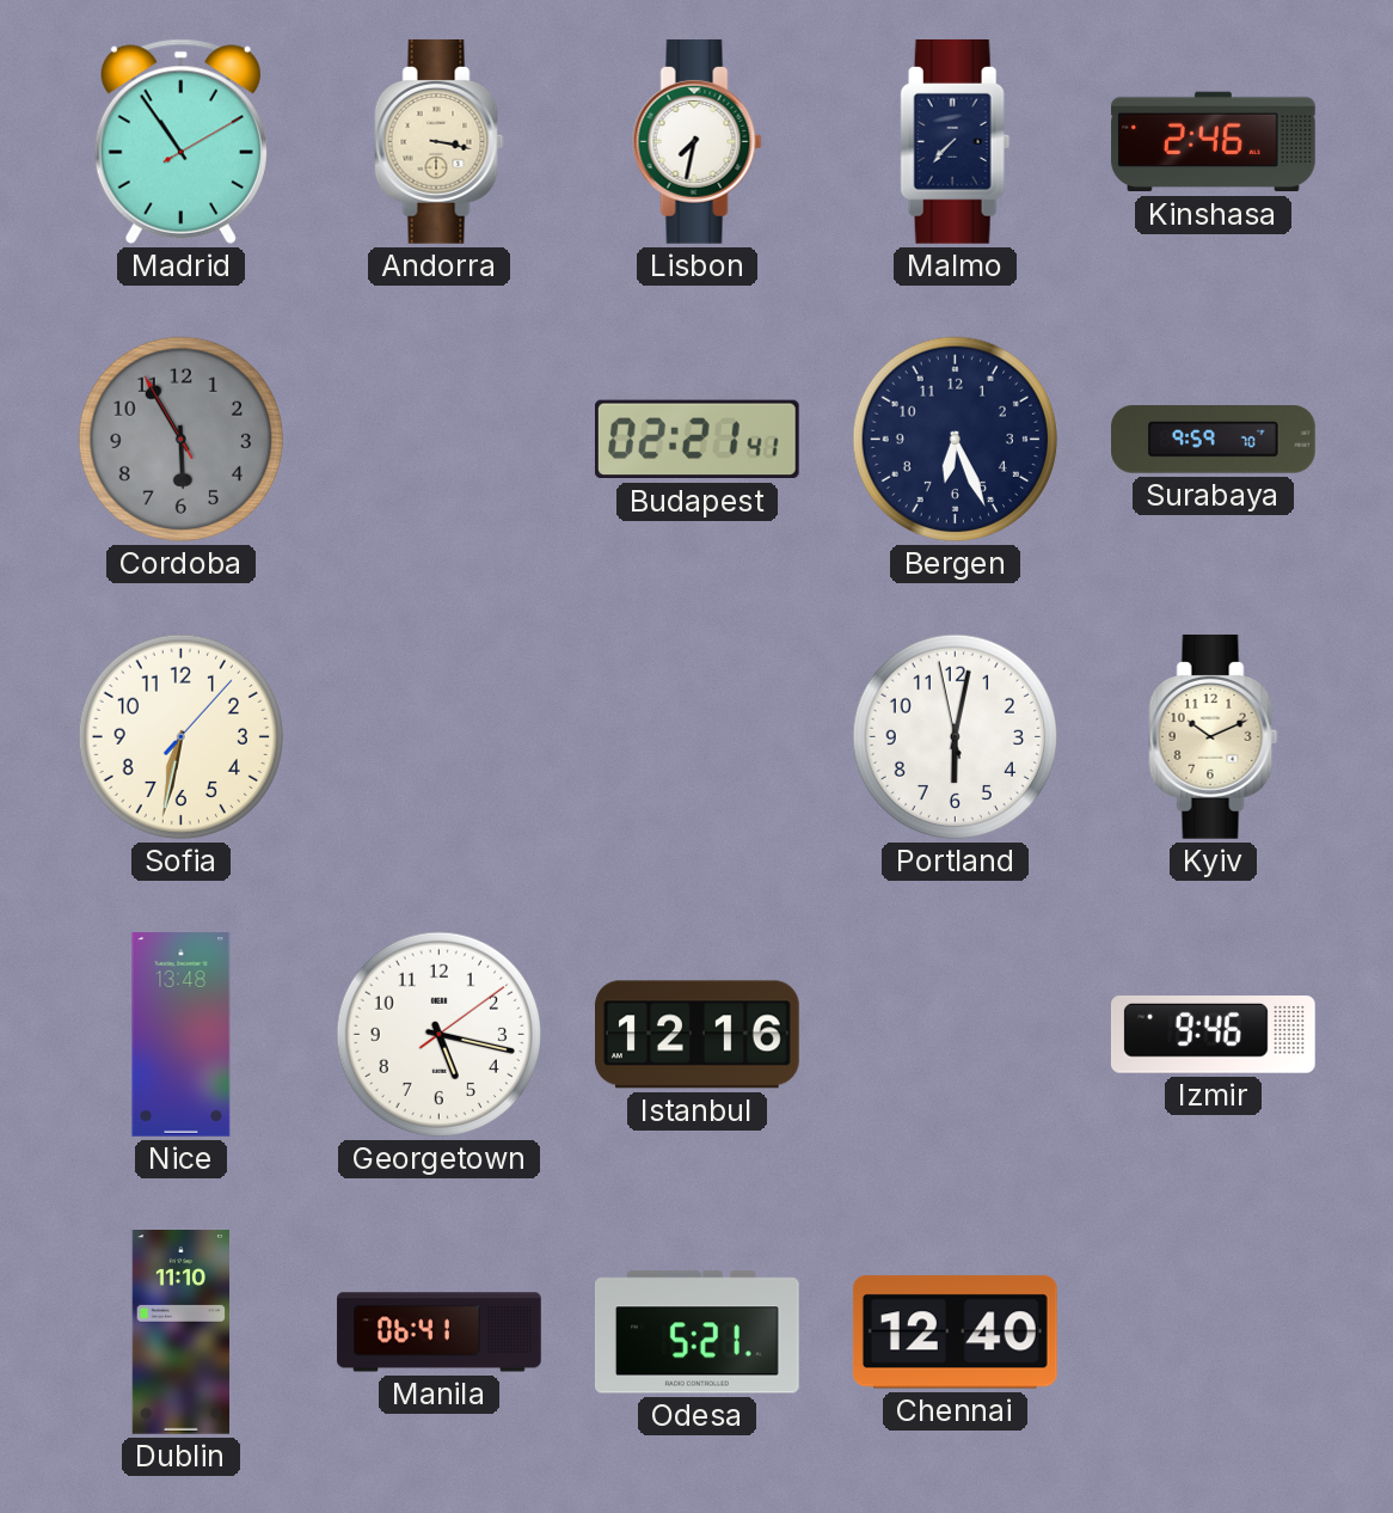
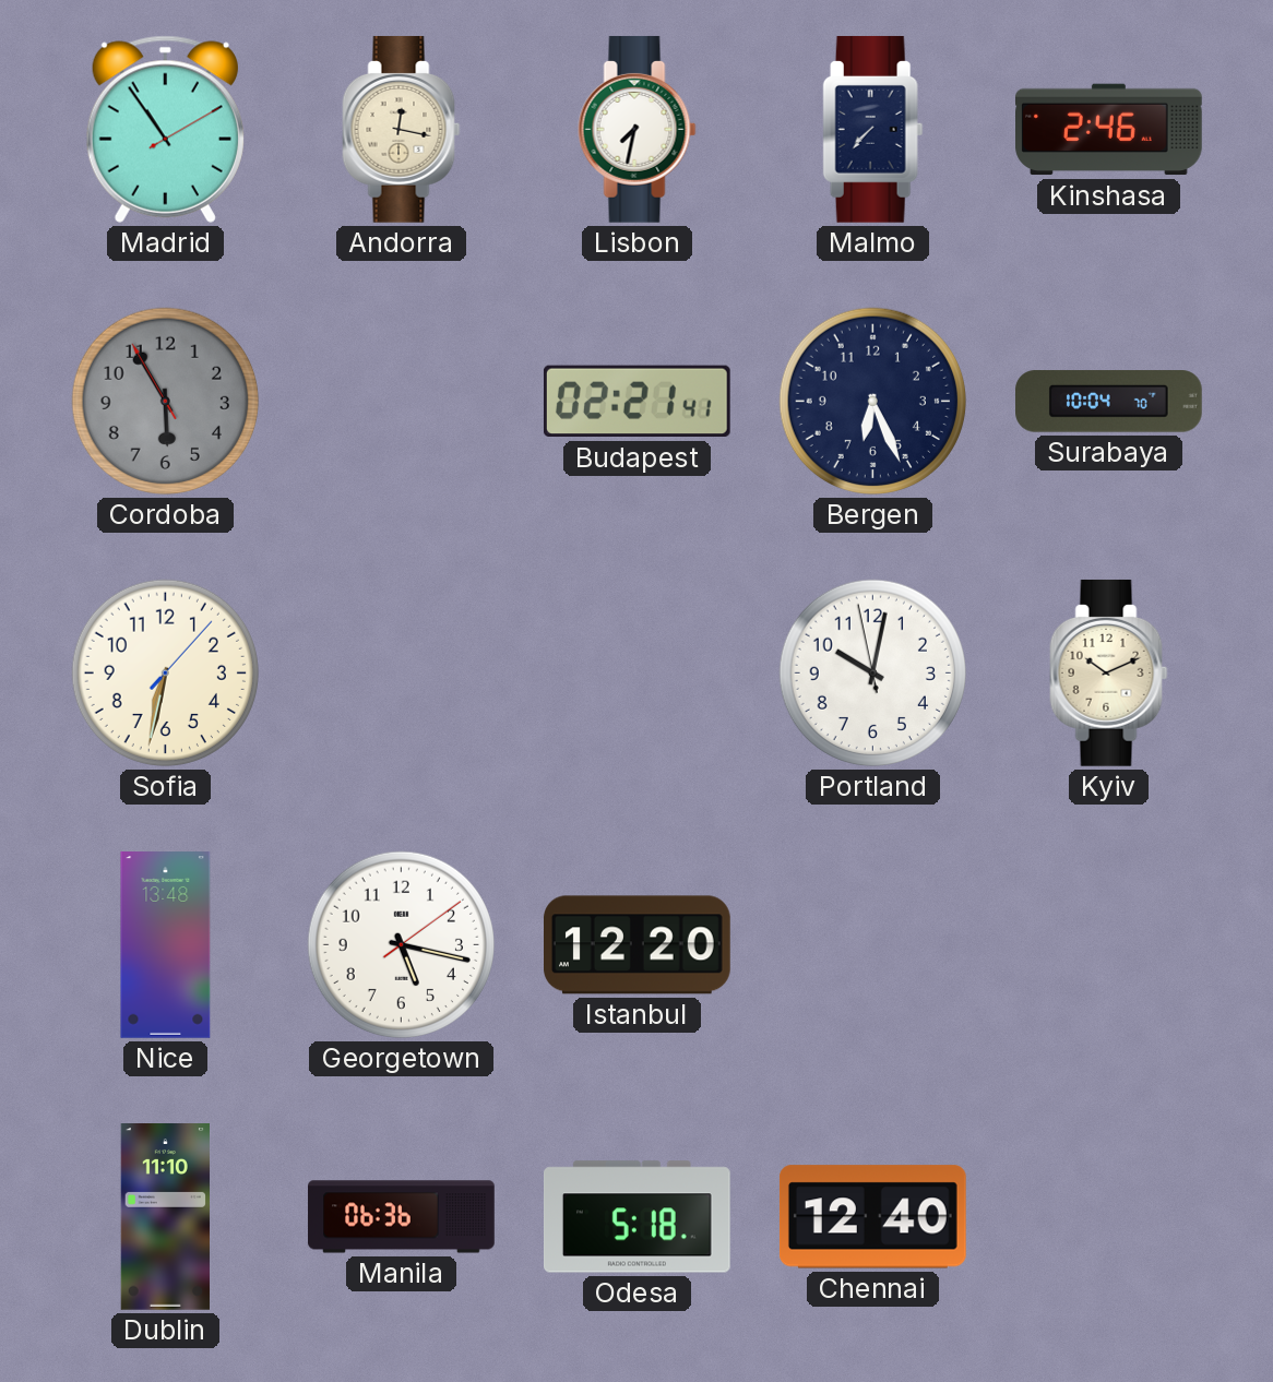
Andorra: 3:17 -> 12:17
Surabaya: 9:59 -> 10:04
Portland: 6:01 -> 10:01
Istanbul: 12:16 -> 12:20
Izmir: 9:46 -> none
Manila: 06:41 -> 06:36
Odesa: 5:21 -> 5:18
